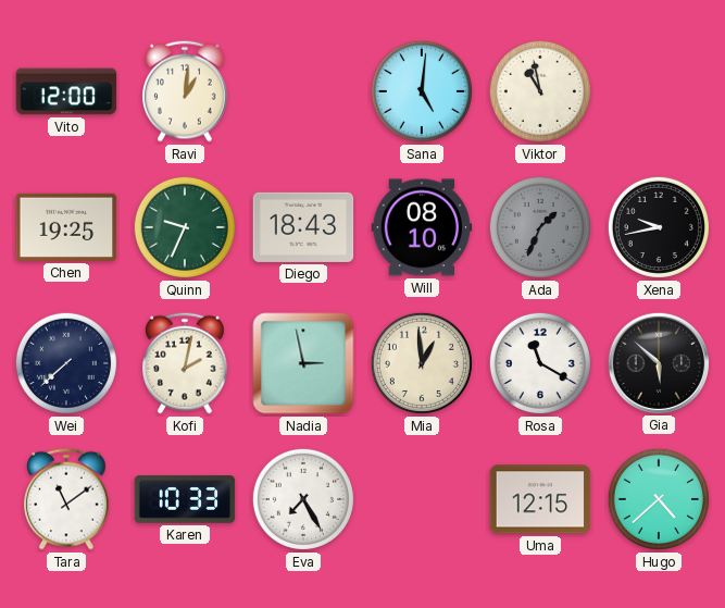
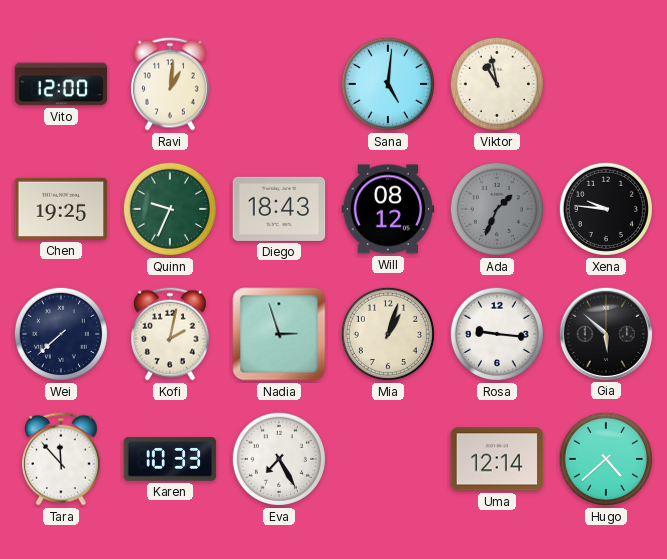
Will: 08:10 -> 08:12
Xena: 9:43 -> 9:46
Nadia: 2:58 -> 2:57
Mia: 12:59 -> 1:03
Rosa: 11:20 -> 9:16
Tara: 11:09 -> 11:53
Uma: 12:15 -> 12:14
